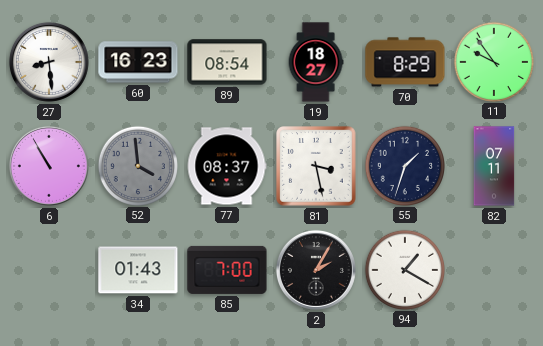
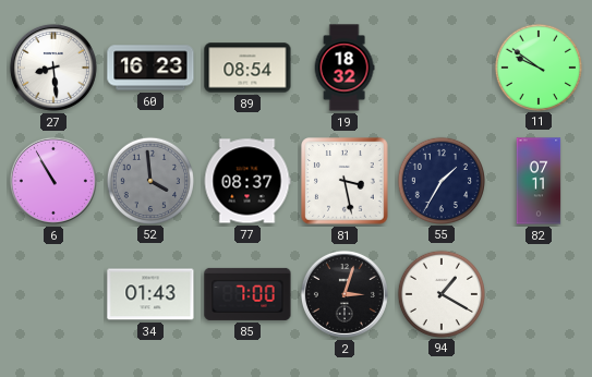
19: 18:27 -> 18:32
70: 8:29 -> none
11: 9:54 -> 9:51
55: 1:33 -> 1:35
2: 2:05 -> 3:03
